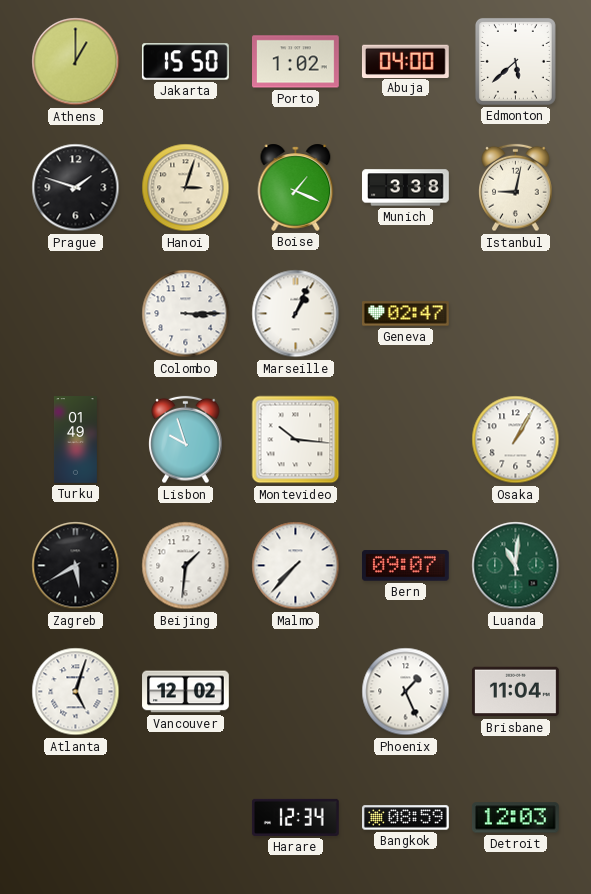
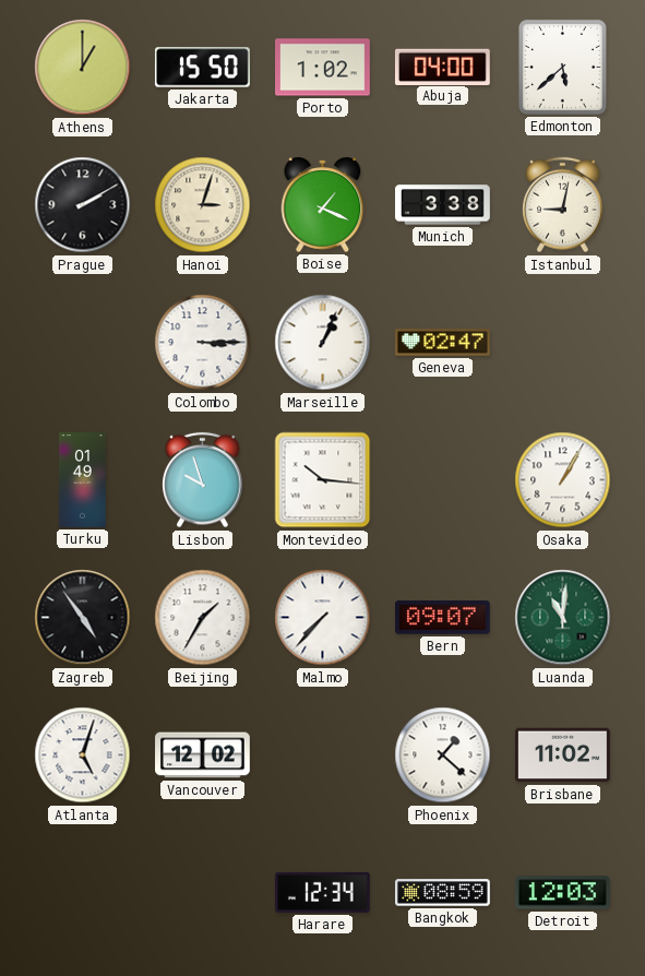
Prague: 1:48 -> 2:10
Zagreb: 5:40 -> 4:54
Beijing: 1:31 -> 1:35
Phoenix: 1:26 -> 1:22
Brisbane: 11:04 -> 11:02
